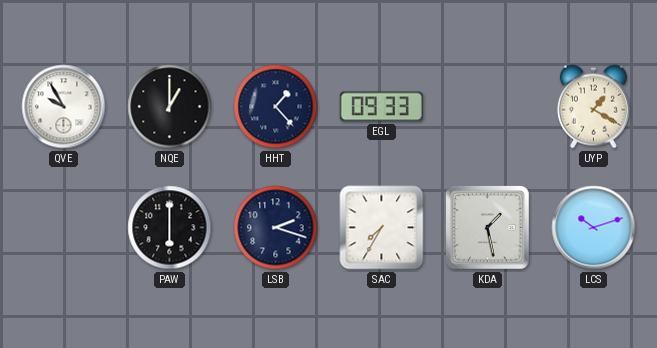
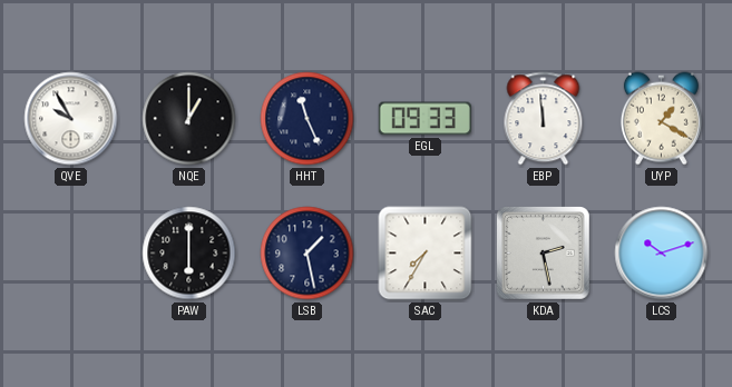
HHT: 1:23 -> 11:26
EBP: none -> 11:59
LSB: 2:18 -> 1:28
KDA: 1:28 -> 2:28
